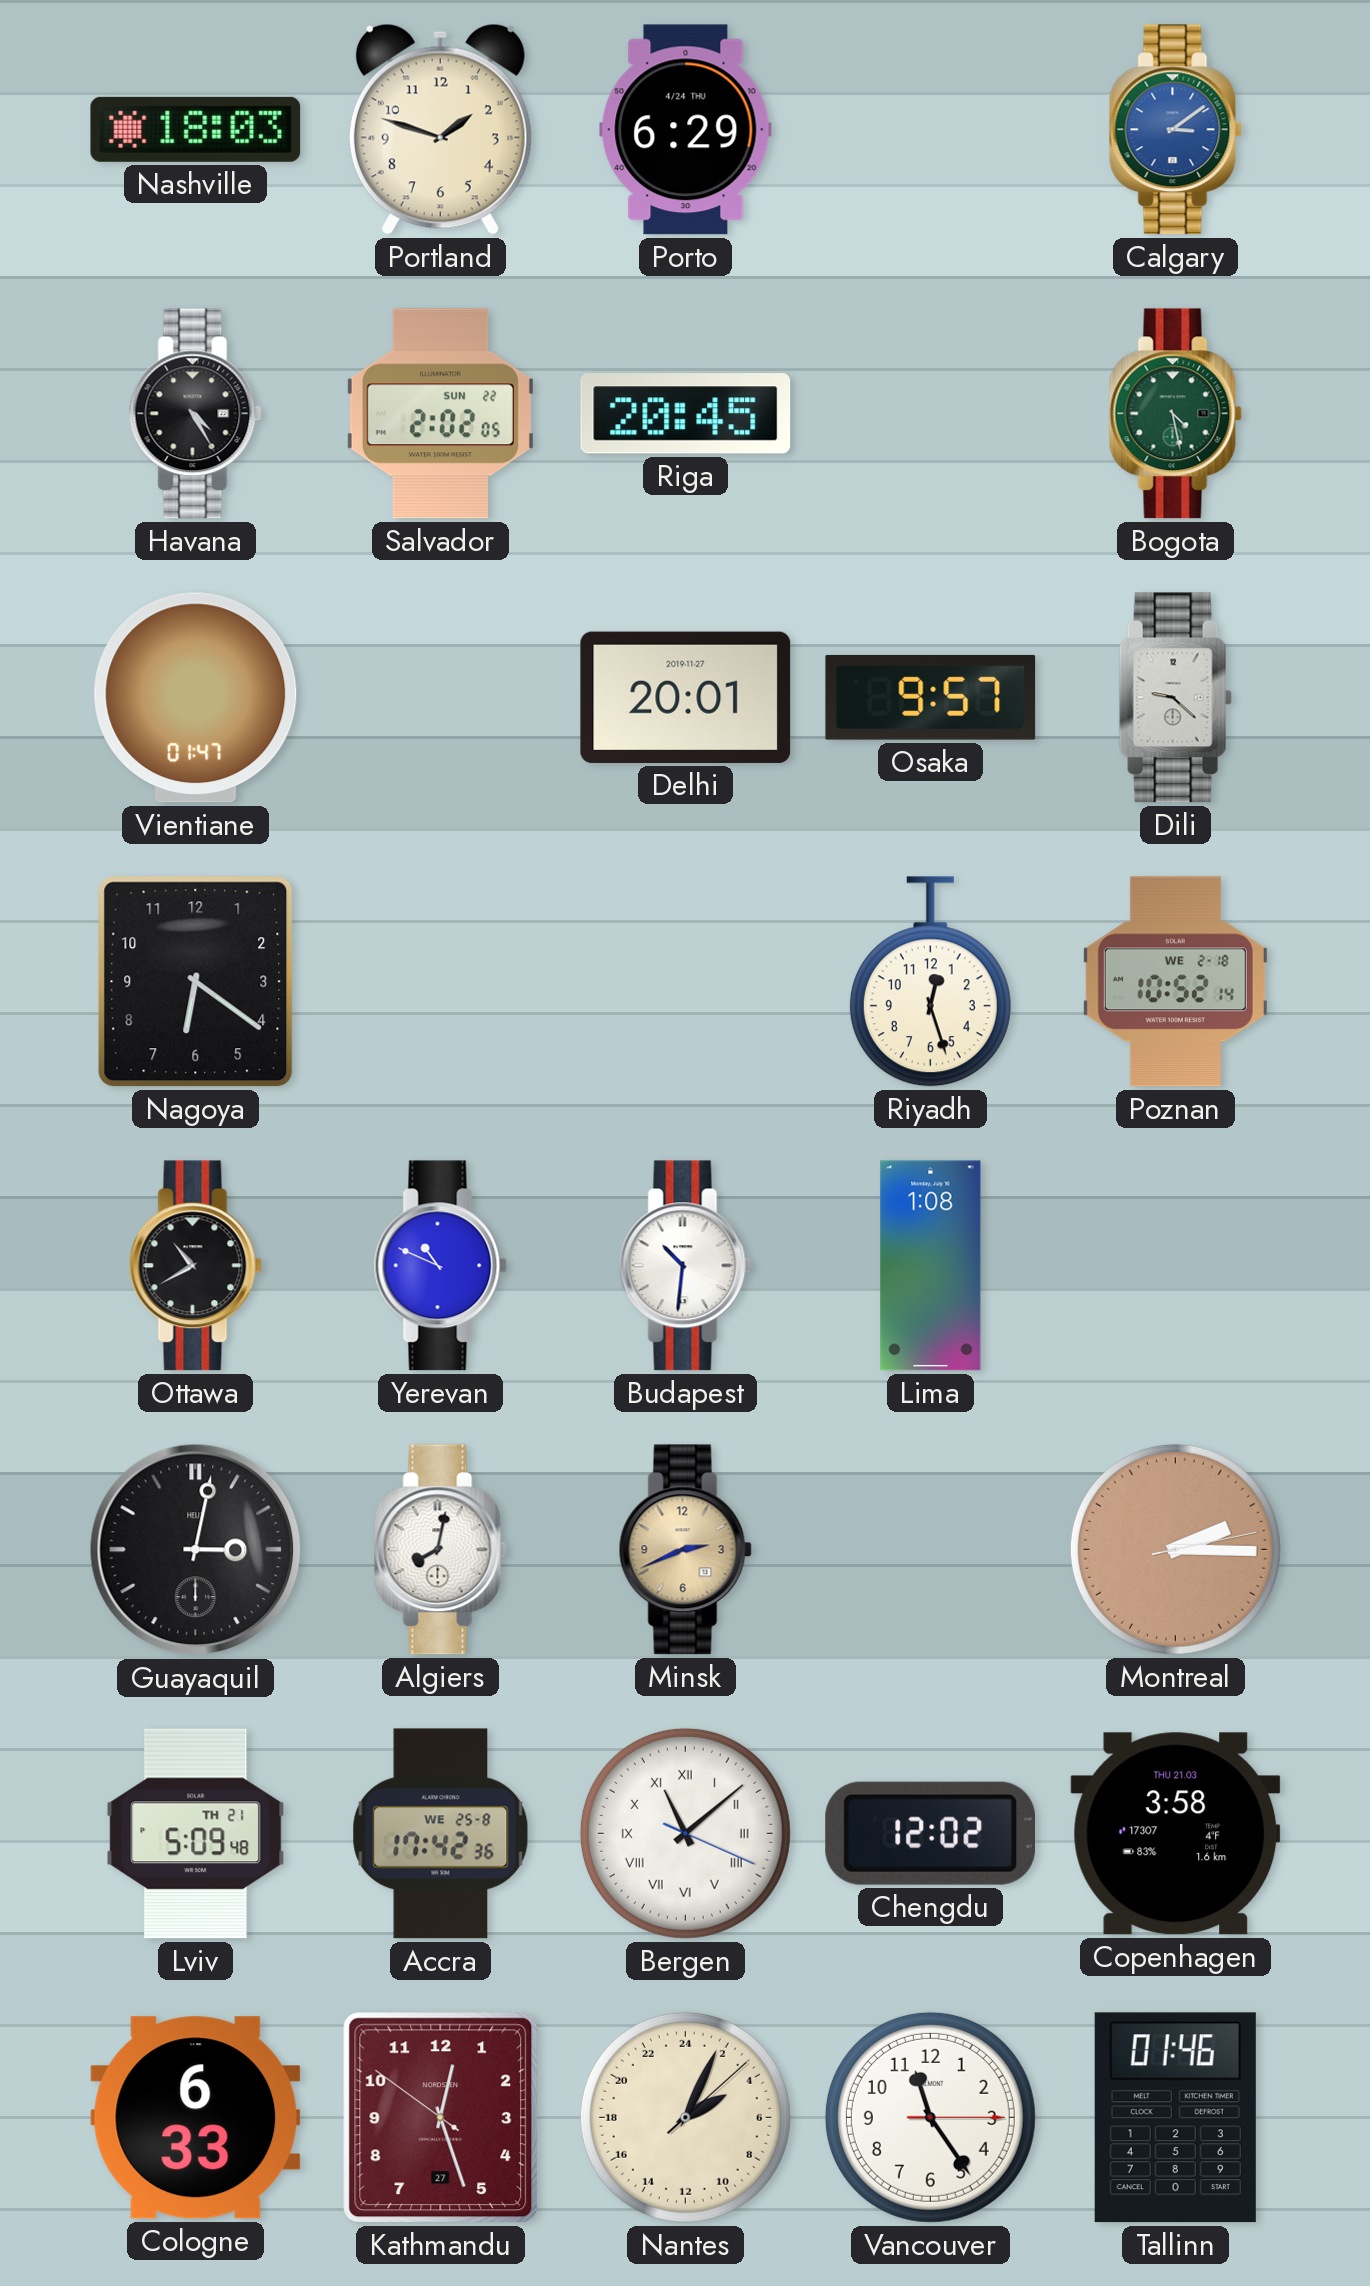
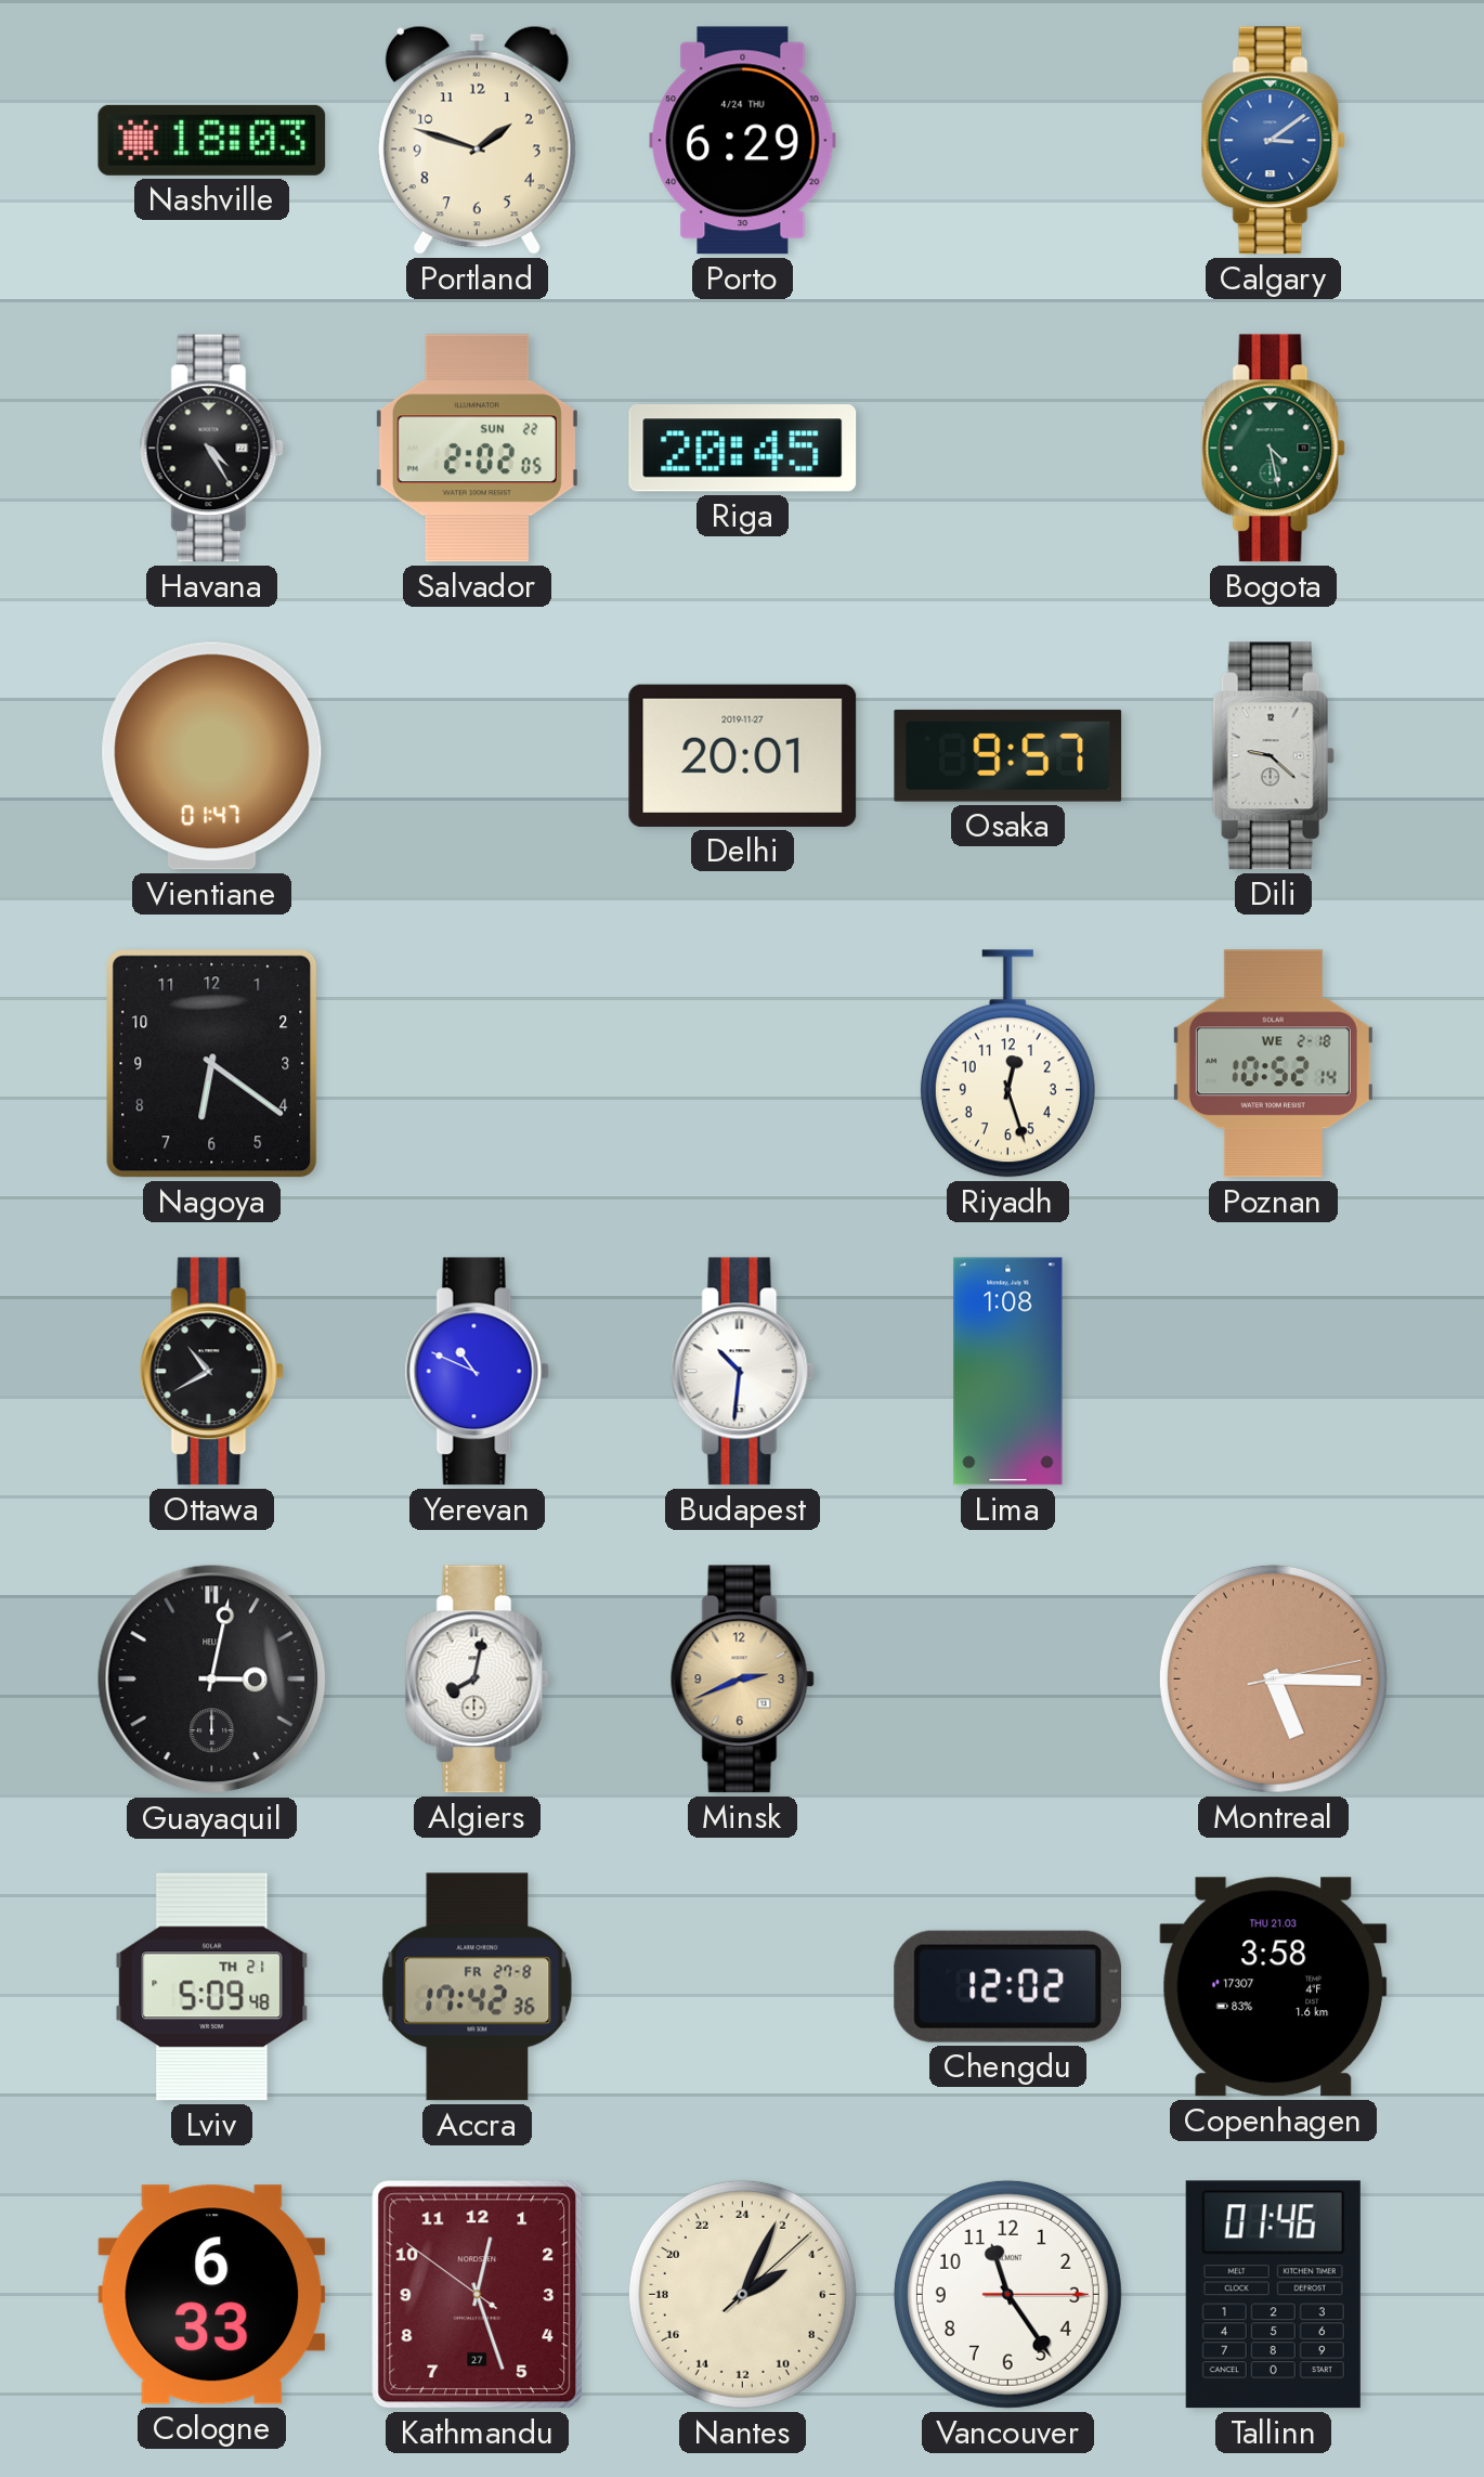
Montreal: 2:15 -> 5:15
Accra date: WE 25-8 -> FR 27-8
Bergen: 11:08 -> none
